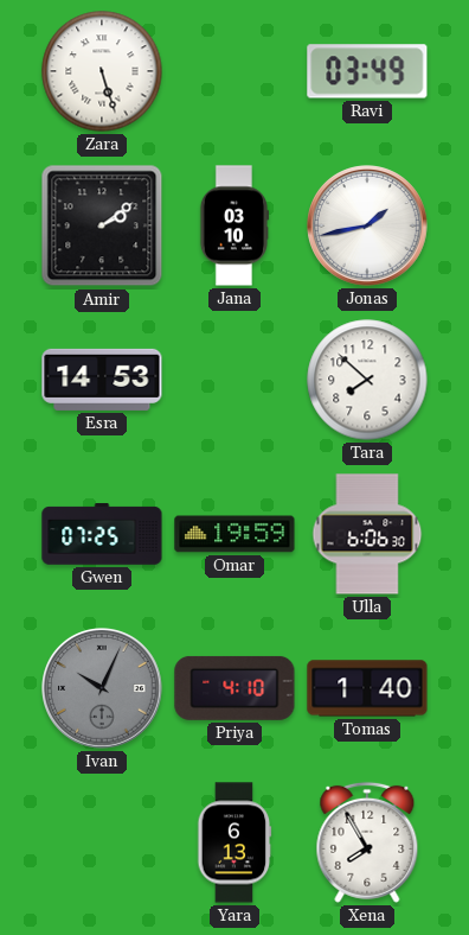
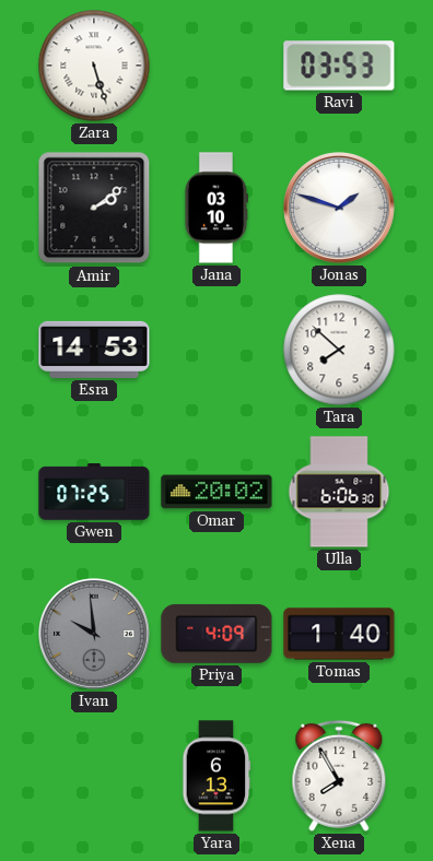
Ravi: 03:49 -> 03:53
Jonas: 1:43 -> 1:48
Omar: 19:59 -> 20:02
Ivan: 10:04 -> 9:59
Priya: 4:10 -> 4:09
